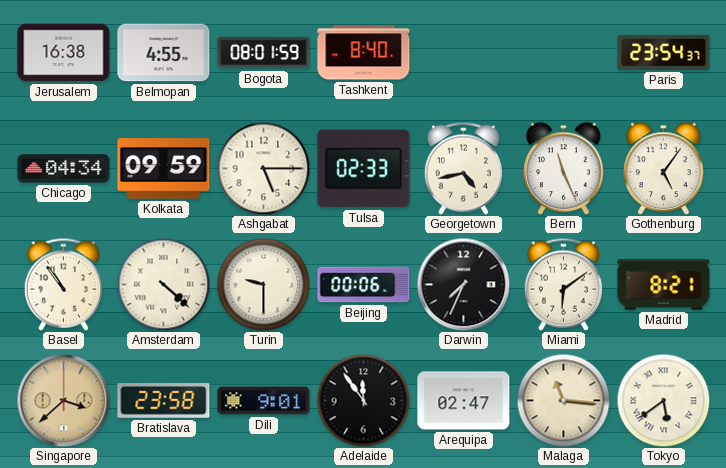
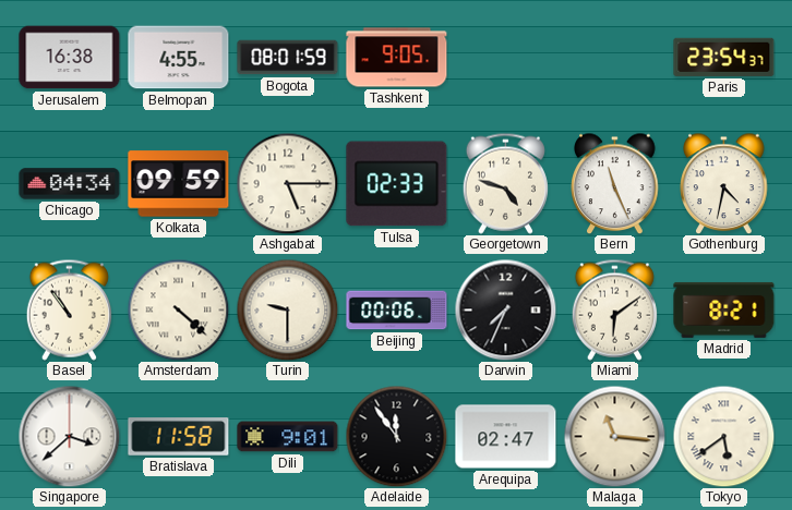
Tashkent: 8:40 -> 9:05
Georgetown: 4:43 -> 4:48
Gothenburg: 5:06 -> 4:32
Singapore dial: champagne -> white
Bratislava: 23:58 -> 11:58
